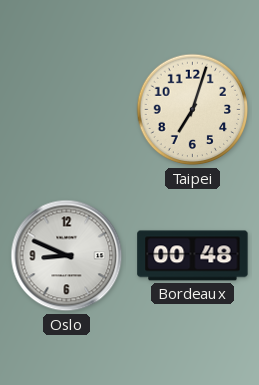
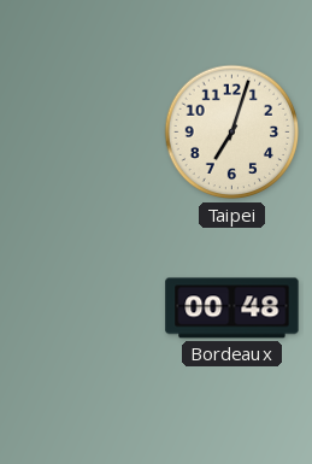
Oslo: 8:49 -> none
